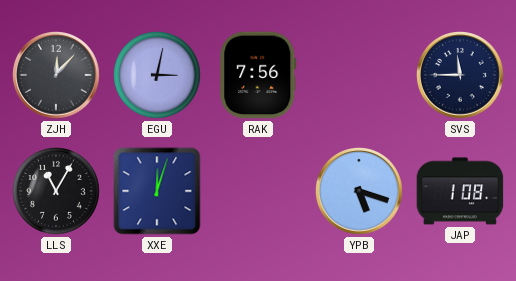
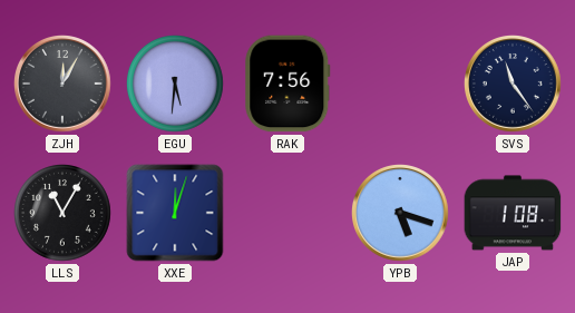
ZJH: 12:07 -> 12:05
EGU: 3:02 -> 5:31
SVS: 11:45 -> 11:24
